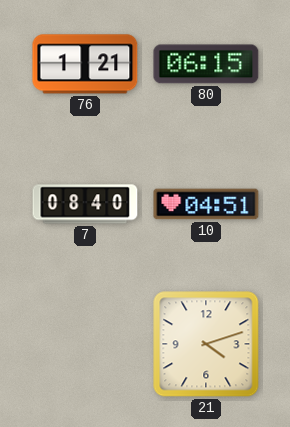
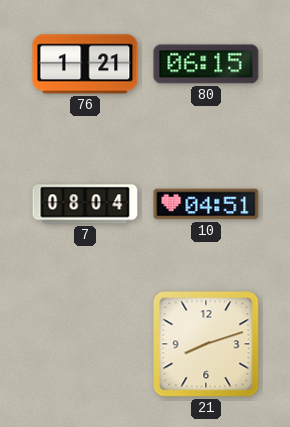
7: 08:40 -> 08:04
21: 4:12 -> 8:12
